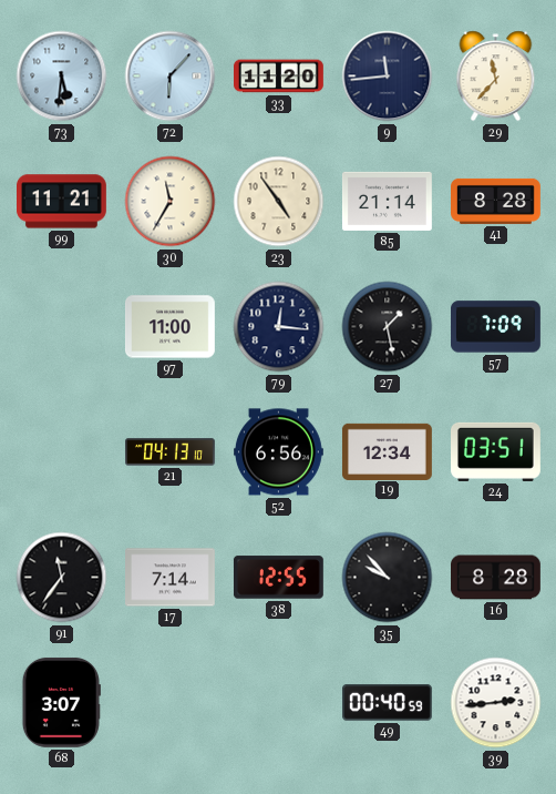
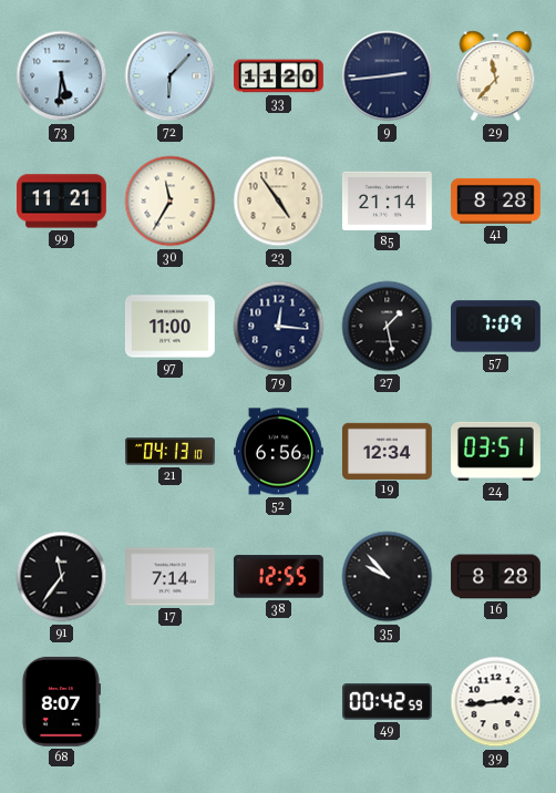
9: 11:44 -> 2:44
68: 3:07 -> 8:07
49: 00:40 -> 00:42
